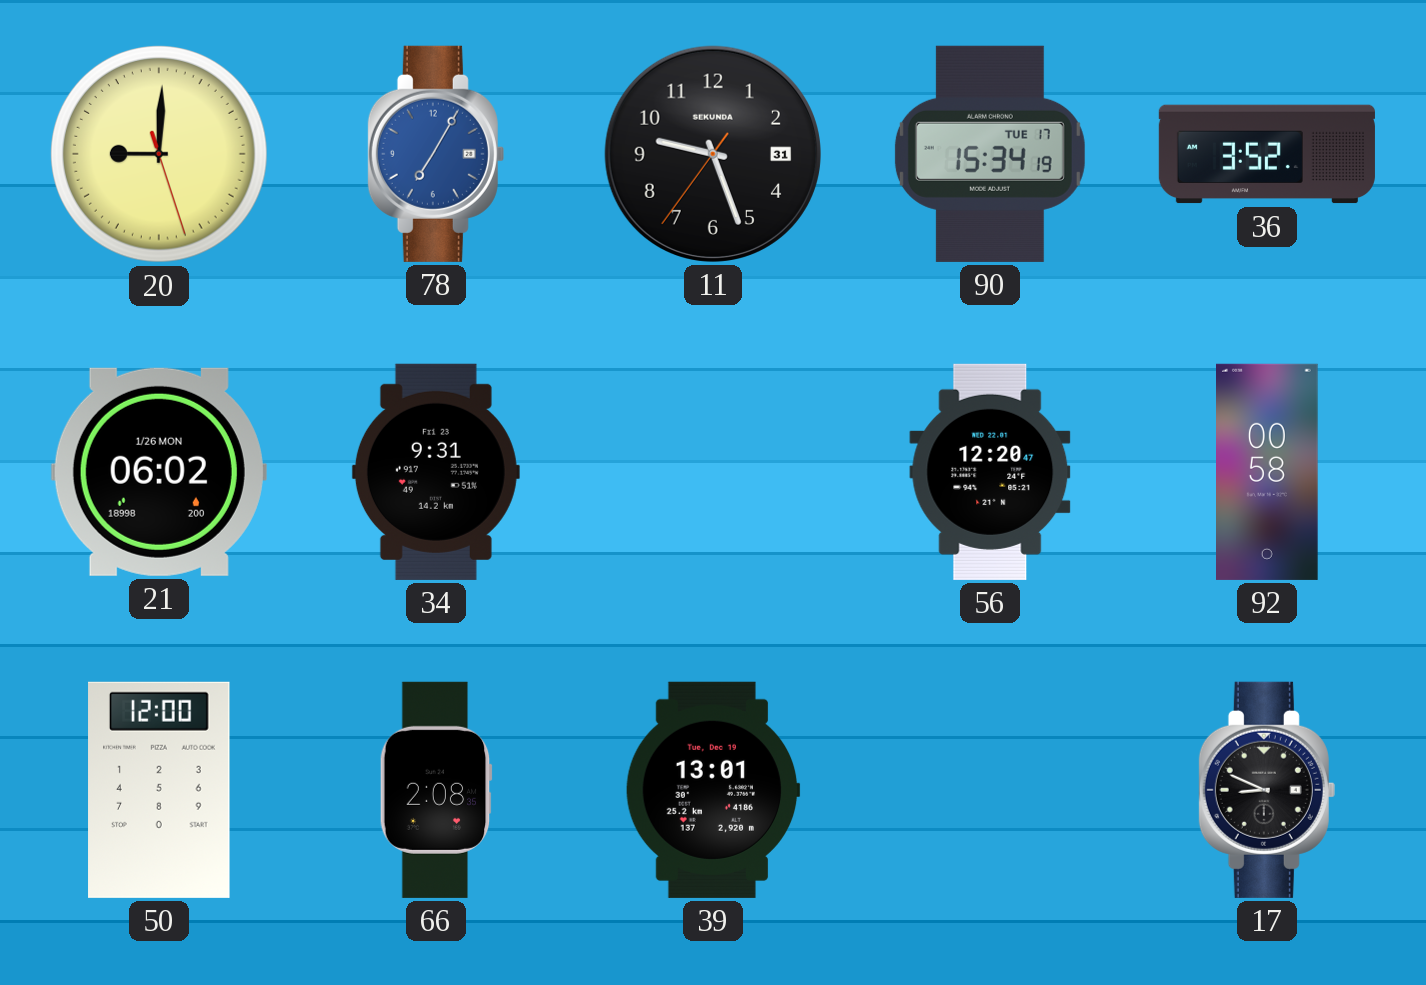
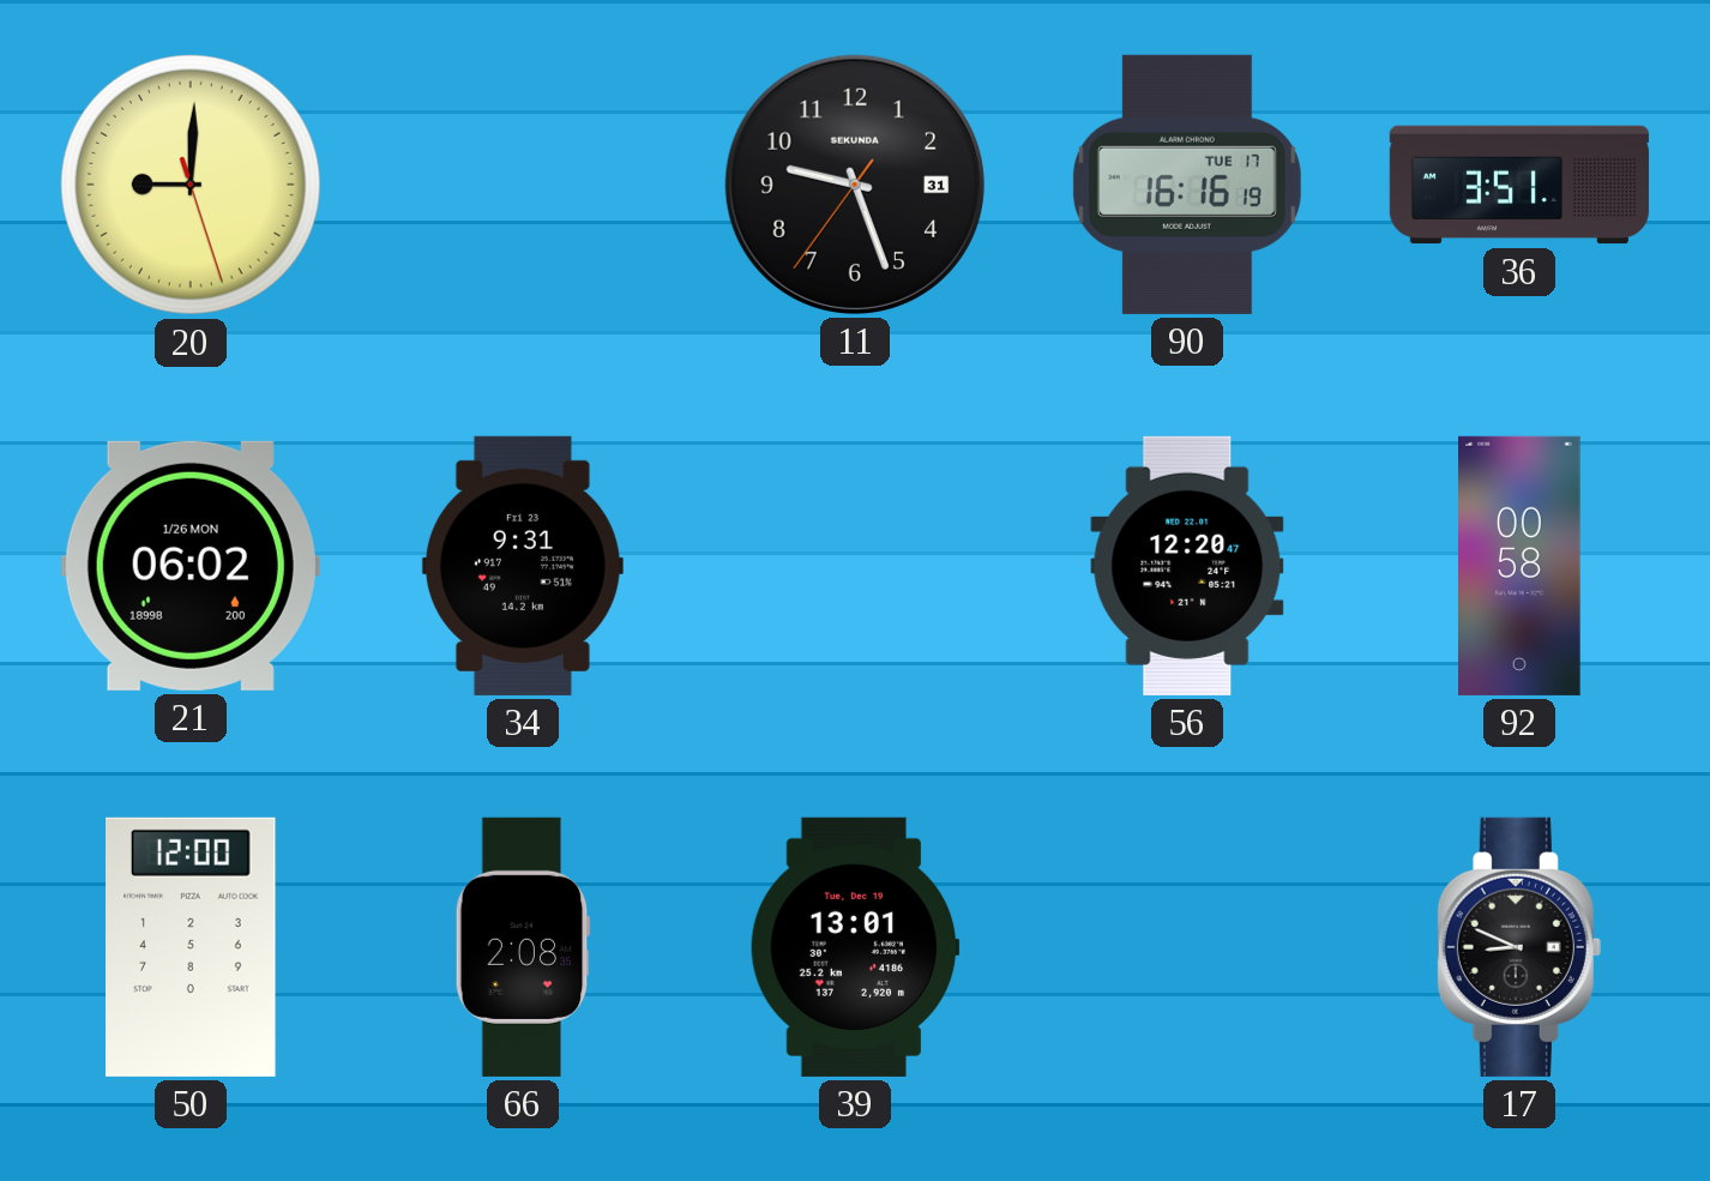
78: 7:05 -> none
90: 15:34 -> 16:16
36: 3:52 -> 3:51
